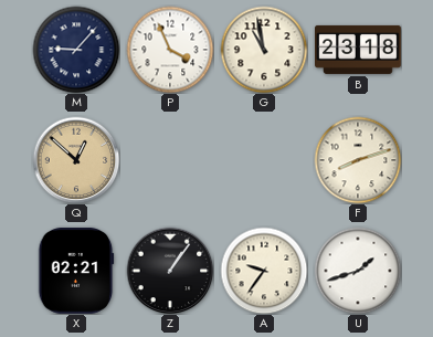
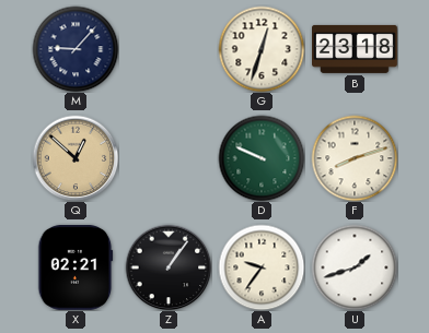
P: 3:56 -> none
G: 10:58 -> 12:33
D: none -> 9:49
